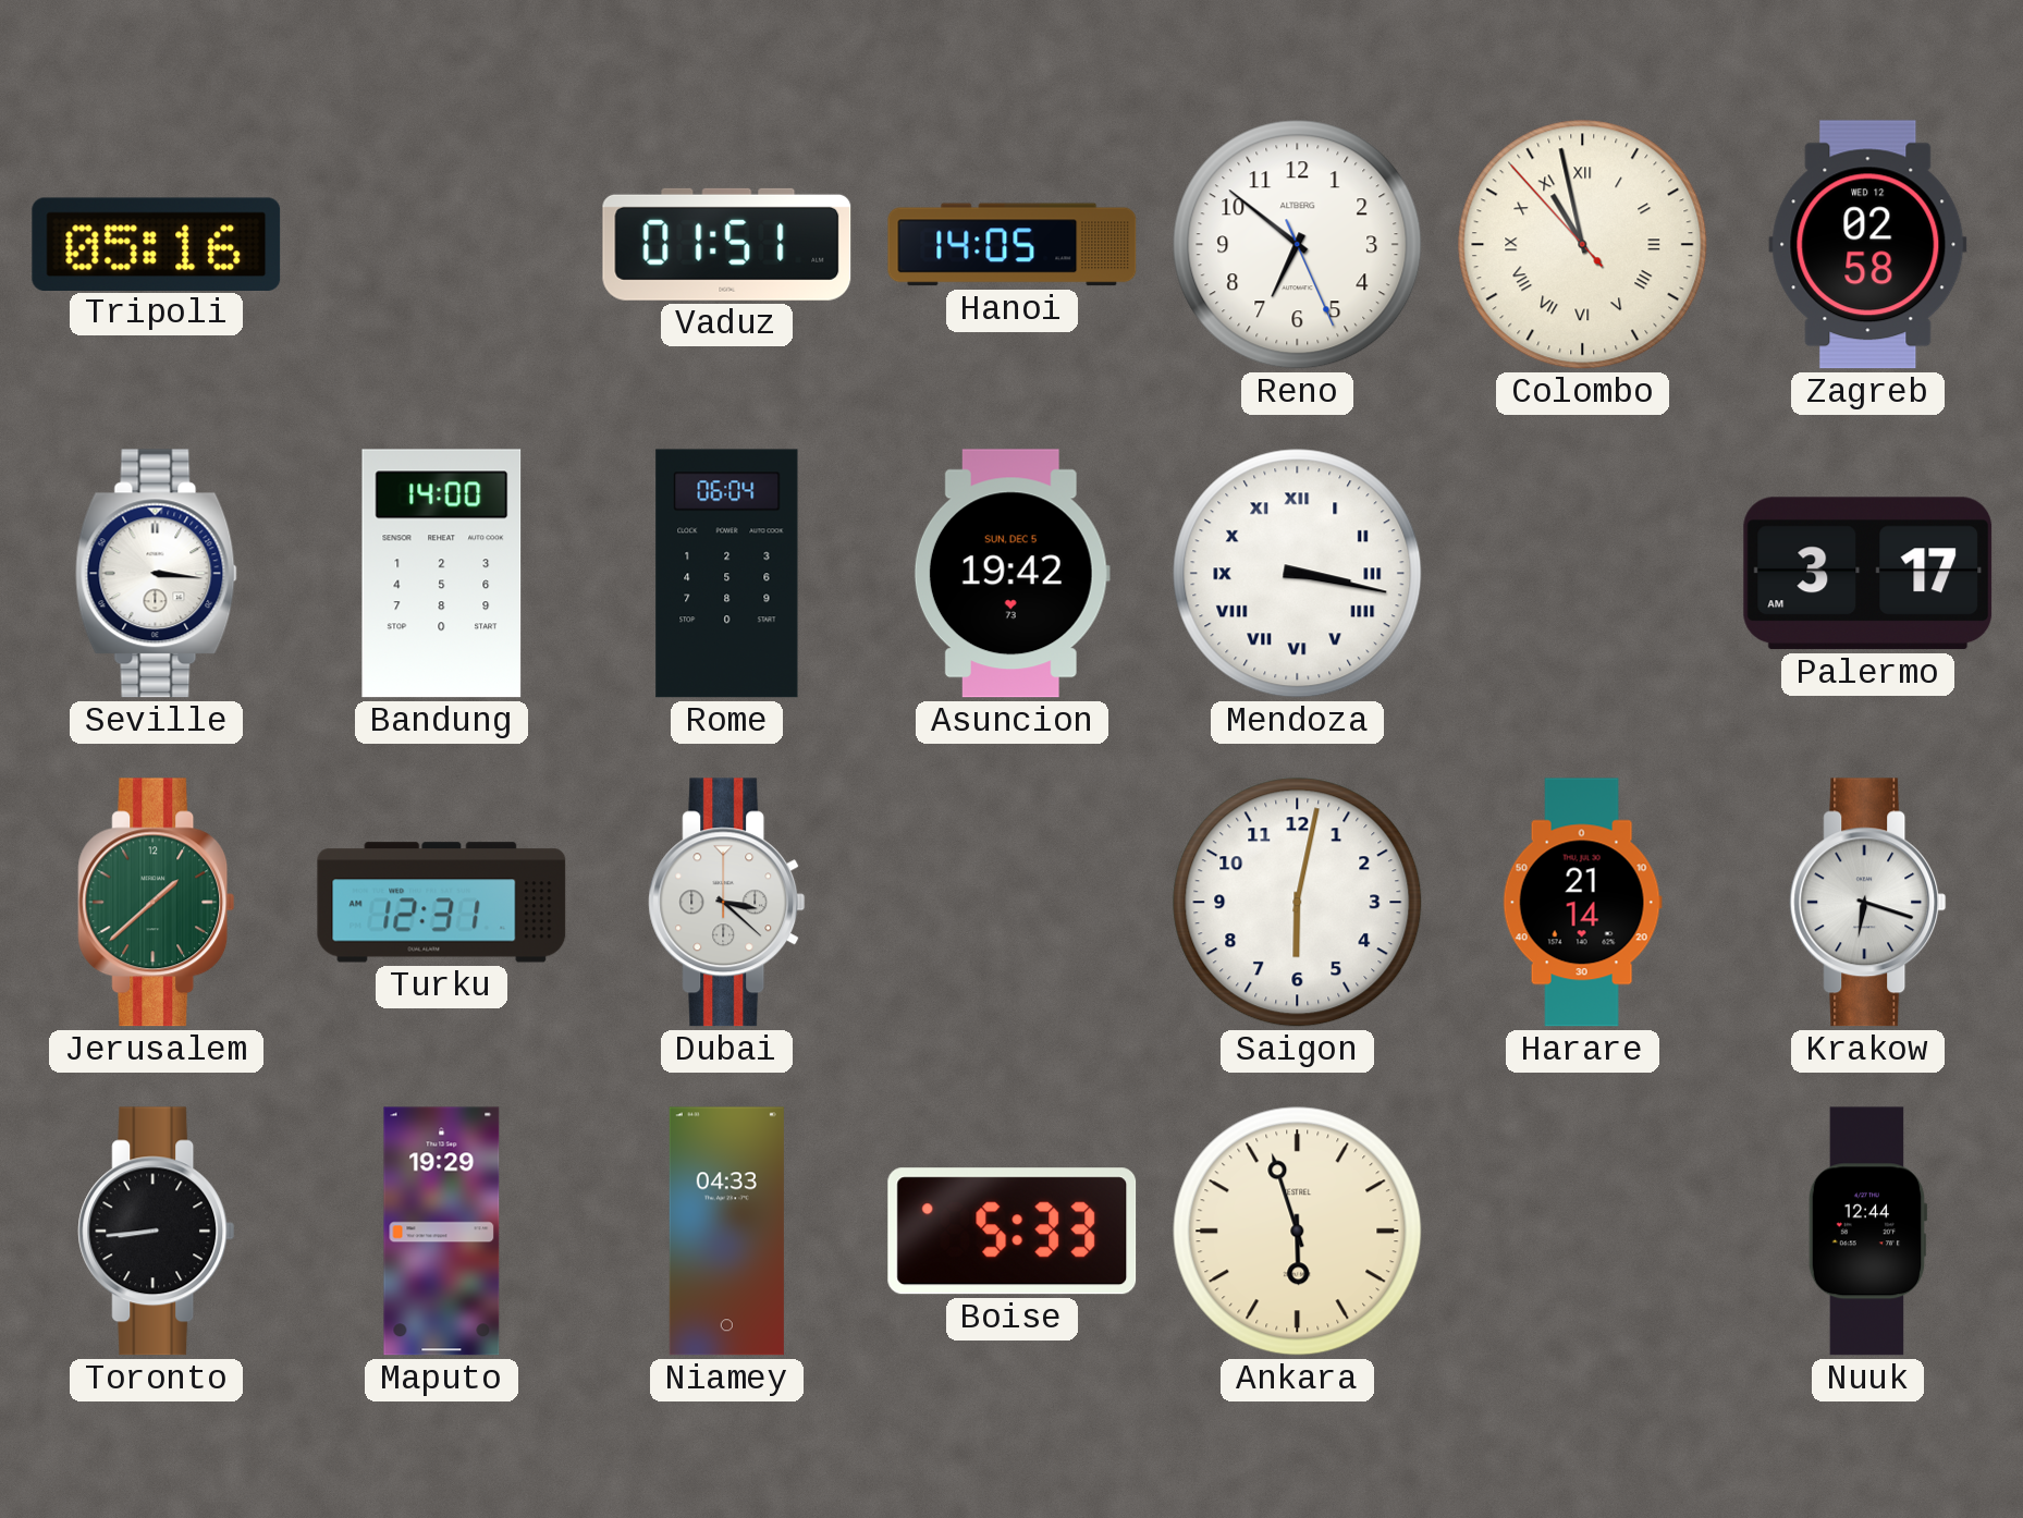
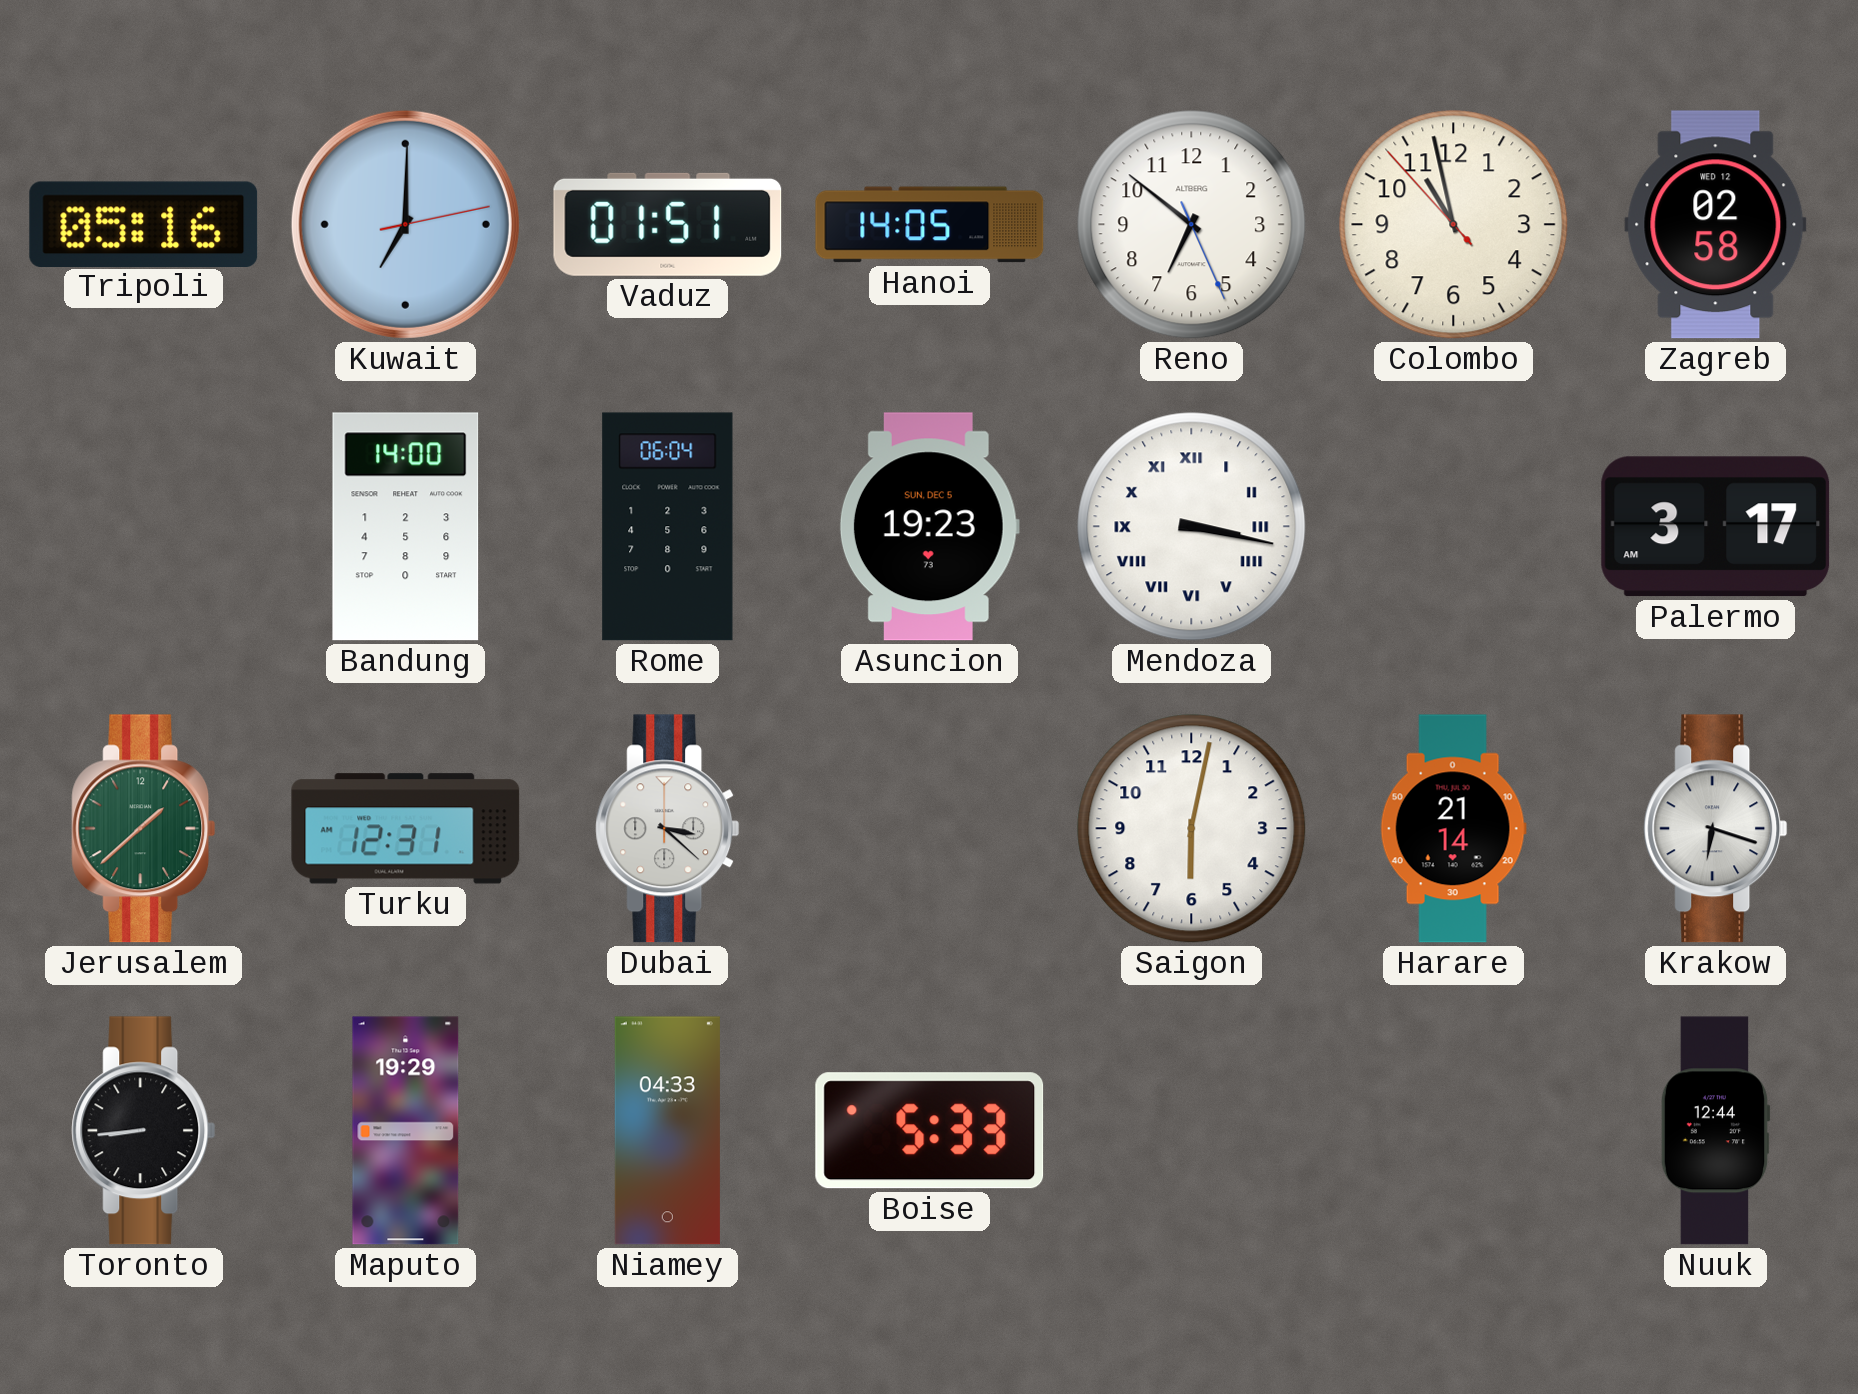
Kuwait: none -> 7:00
Colombo numerals: Roman -> Arabic
Seville: 3:16 -> none
Asuncion: 19:42 -> 19:23
Ankara: 5:57 -> none
